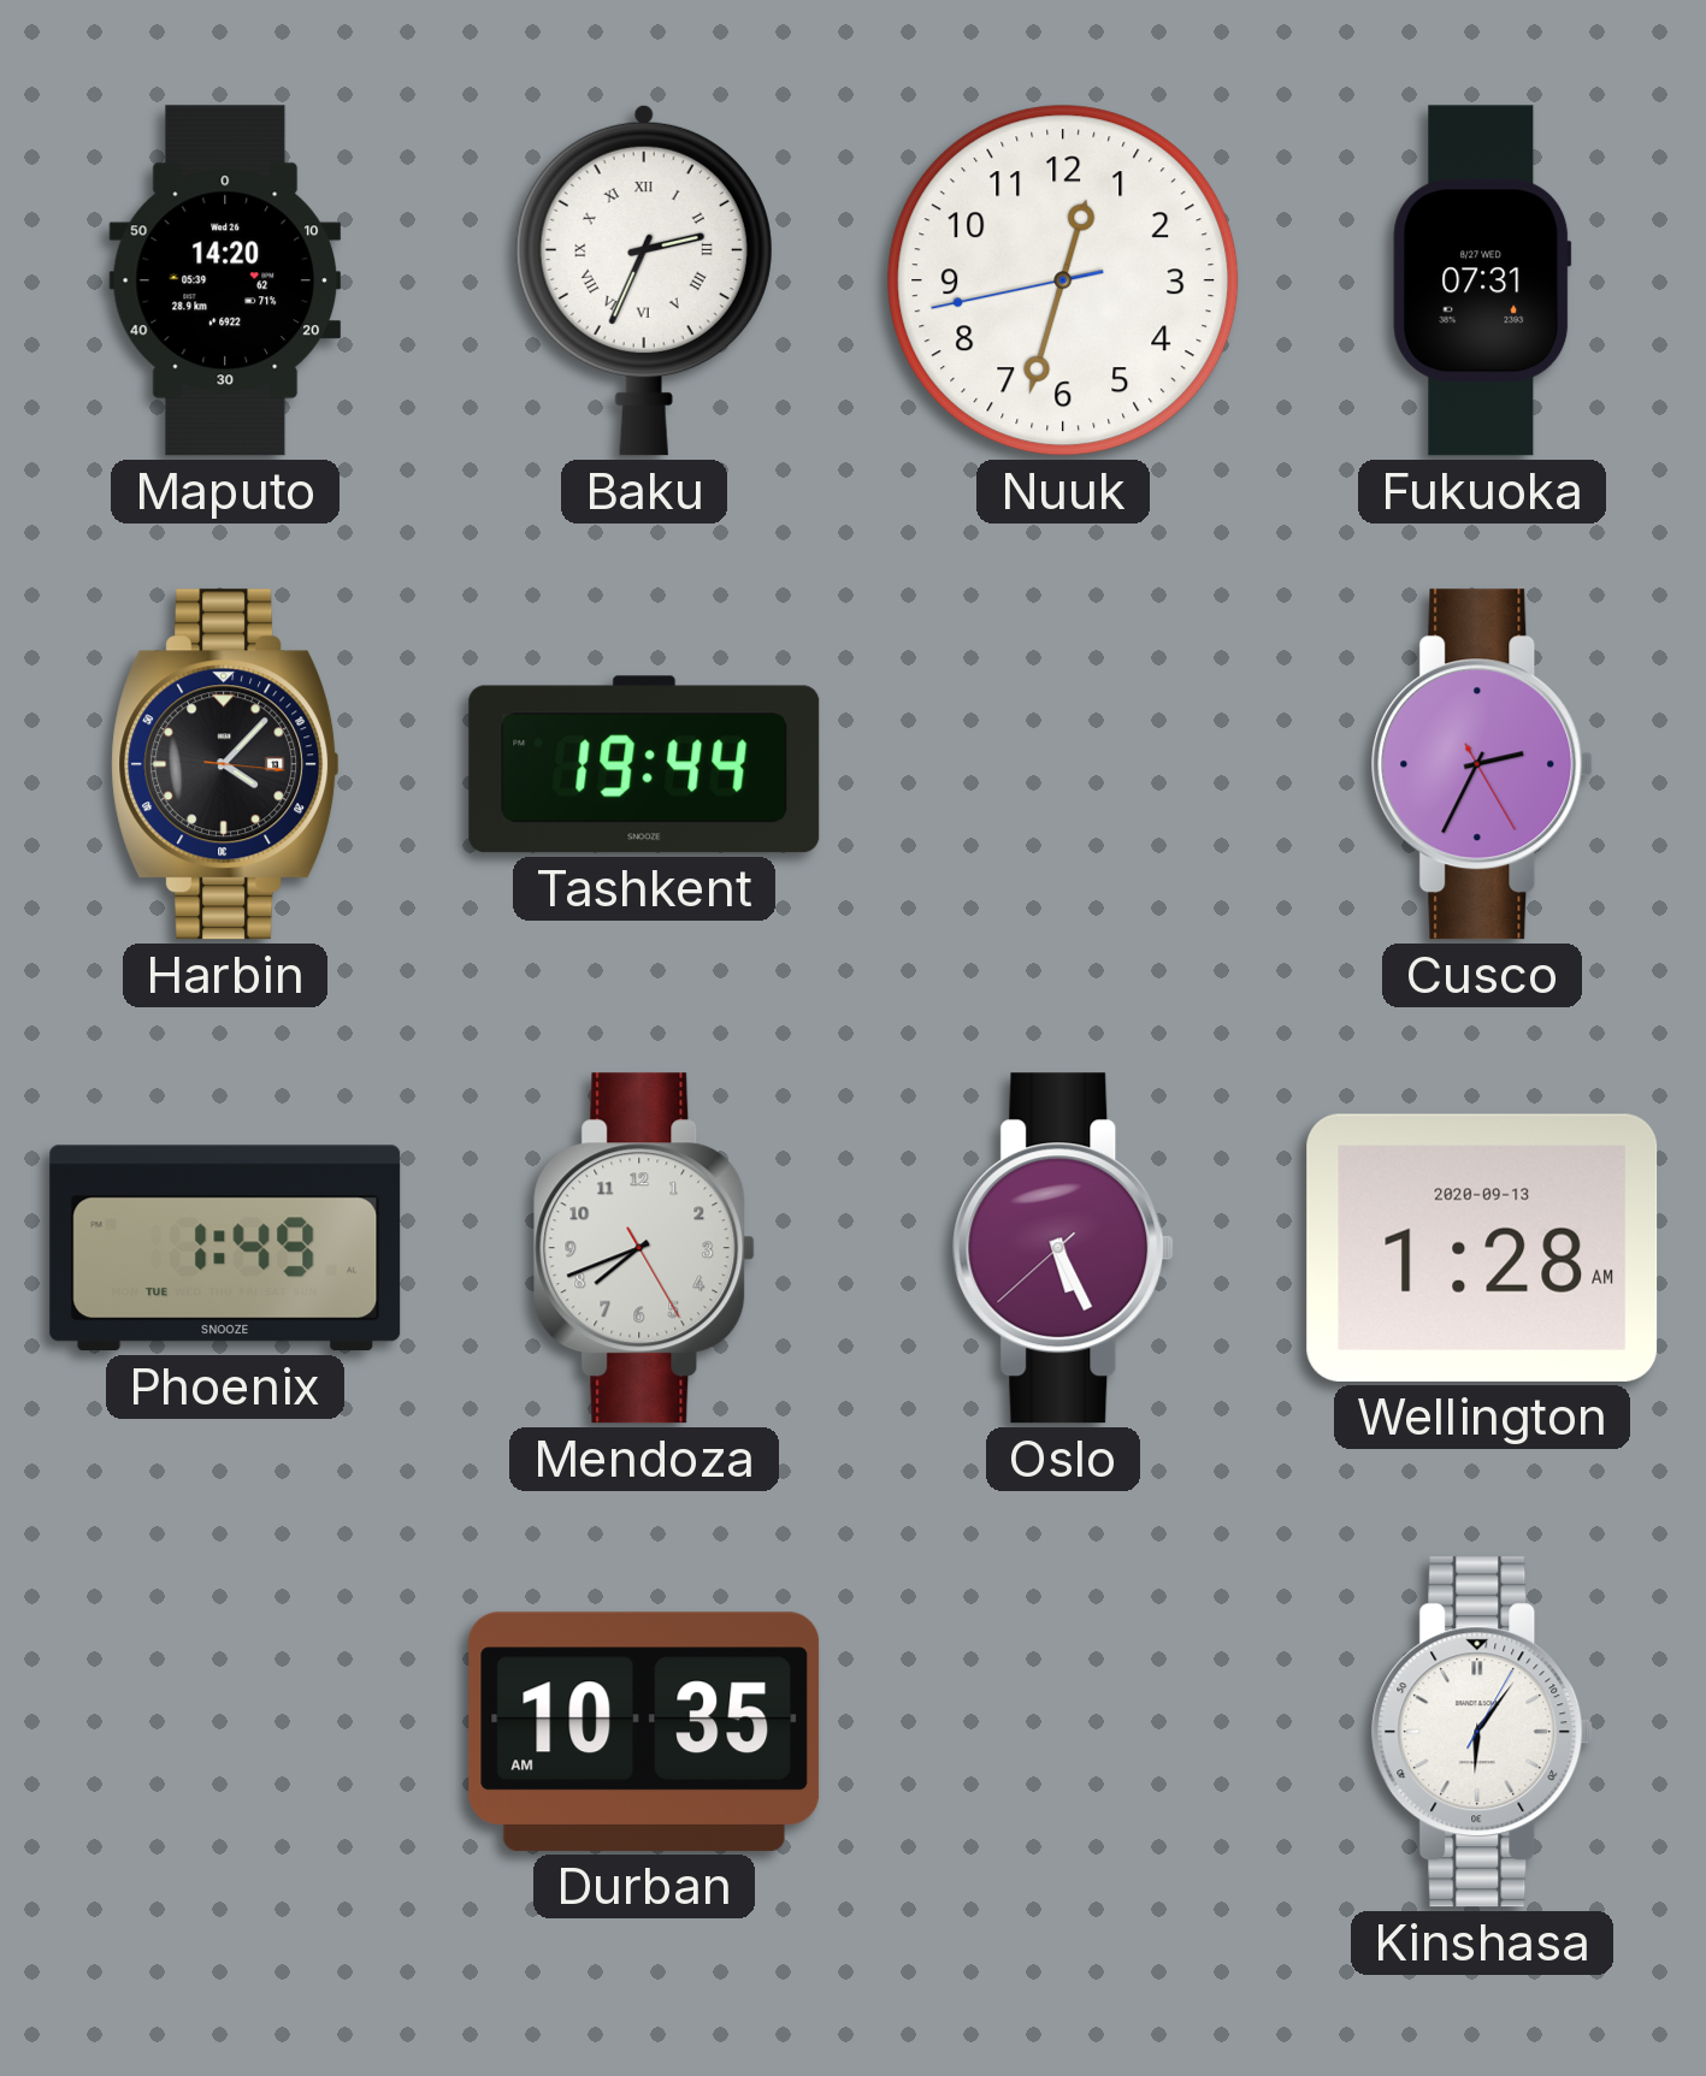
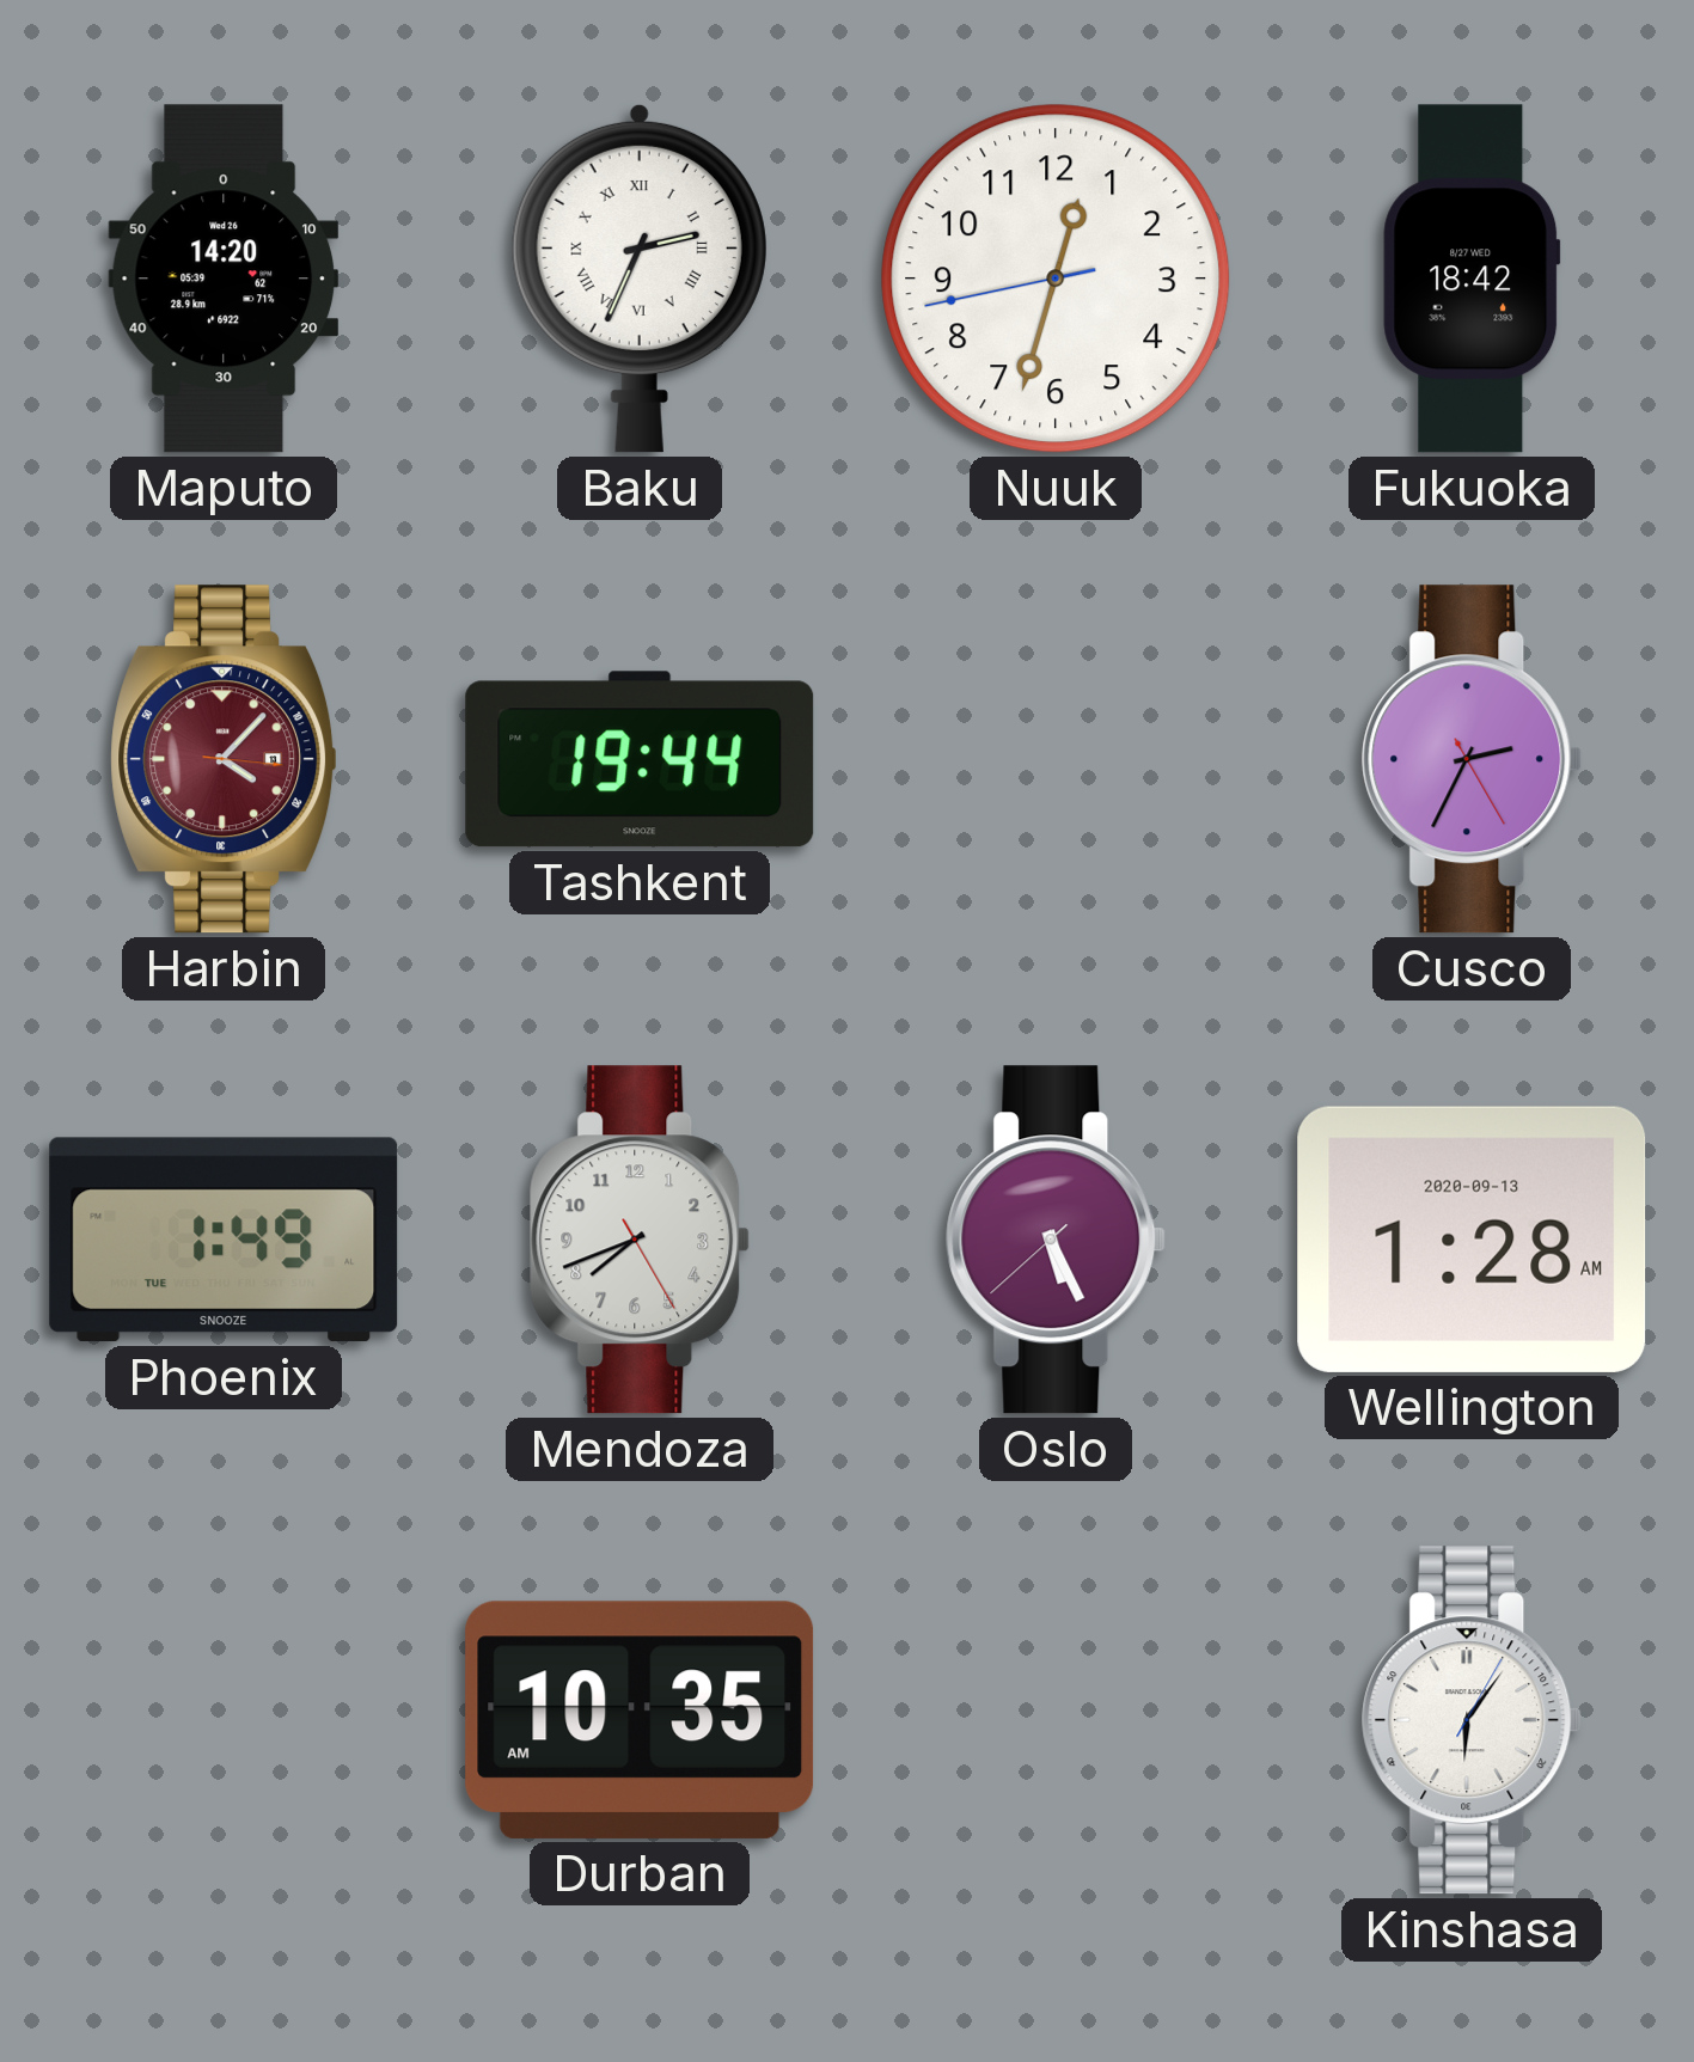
Fukuoka: 07:31 -> 18:42
Harbin dial: black -> burgundy
